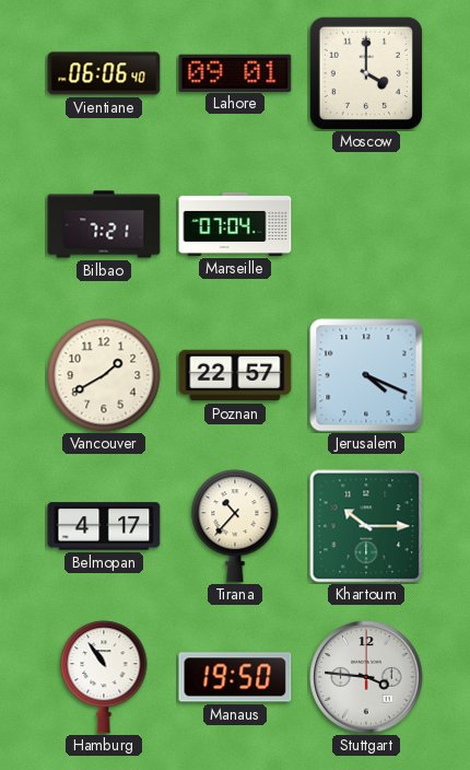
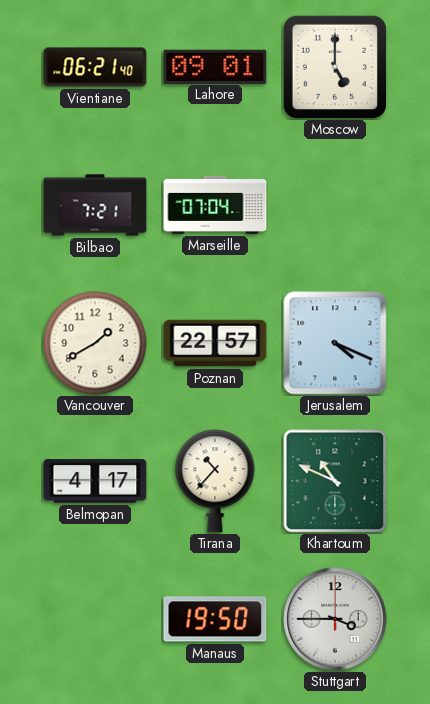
Vientiane: 06:06 -> 06:21
Moscow: 4:00 -> 5:00
Khartoum: 10:15 -> 10:49
Hamburg: 10:54 -> none
Stuttgart: 3:46 -> 3:45
